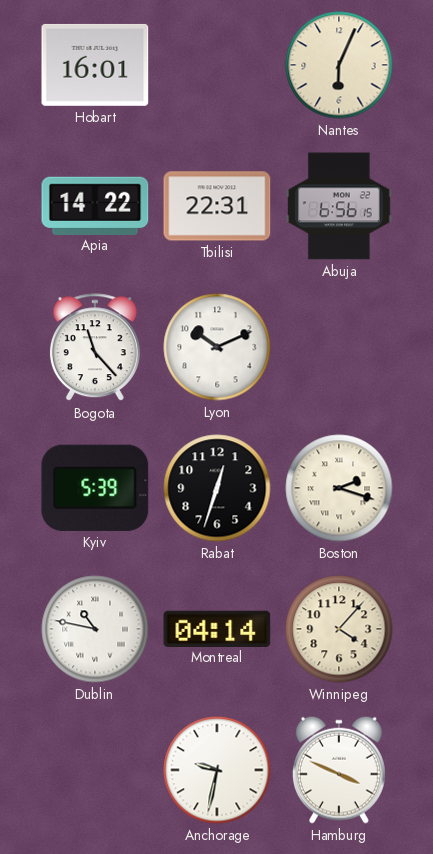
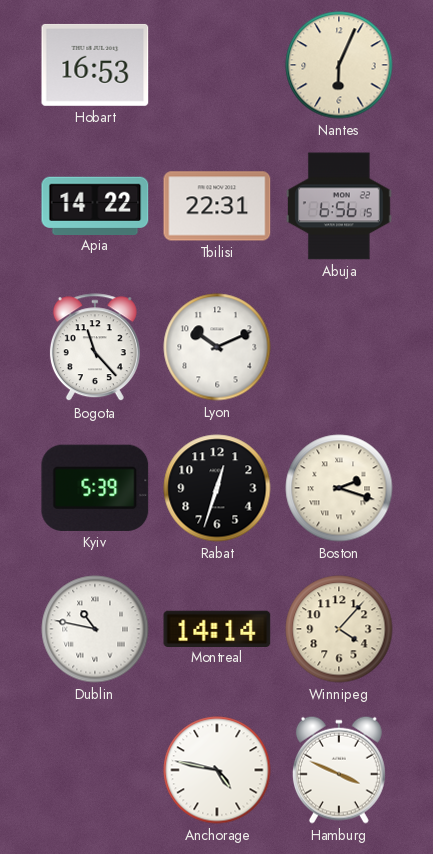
Hobart: 16:01 -> 16:53
Montreal: 04:14 -> 14:14
Anchorage: 9:32 -> 4:47
